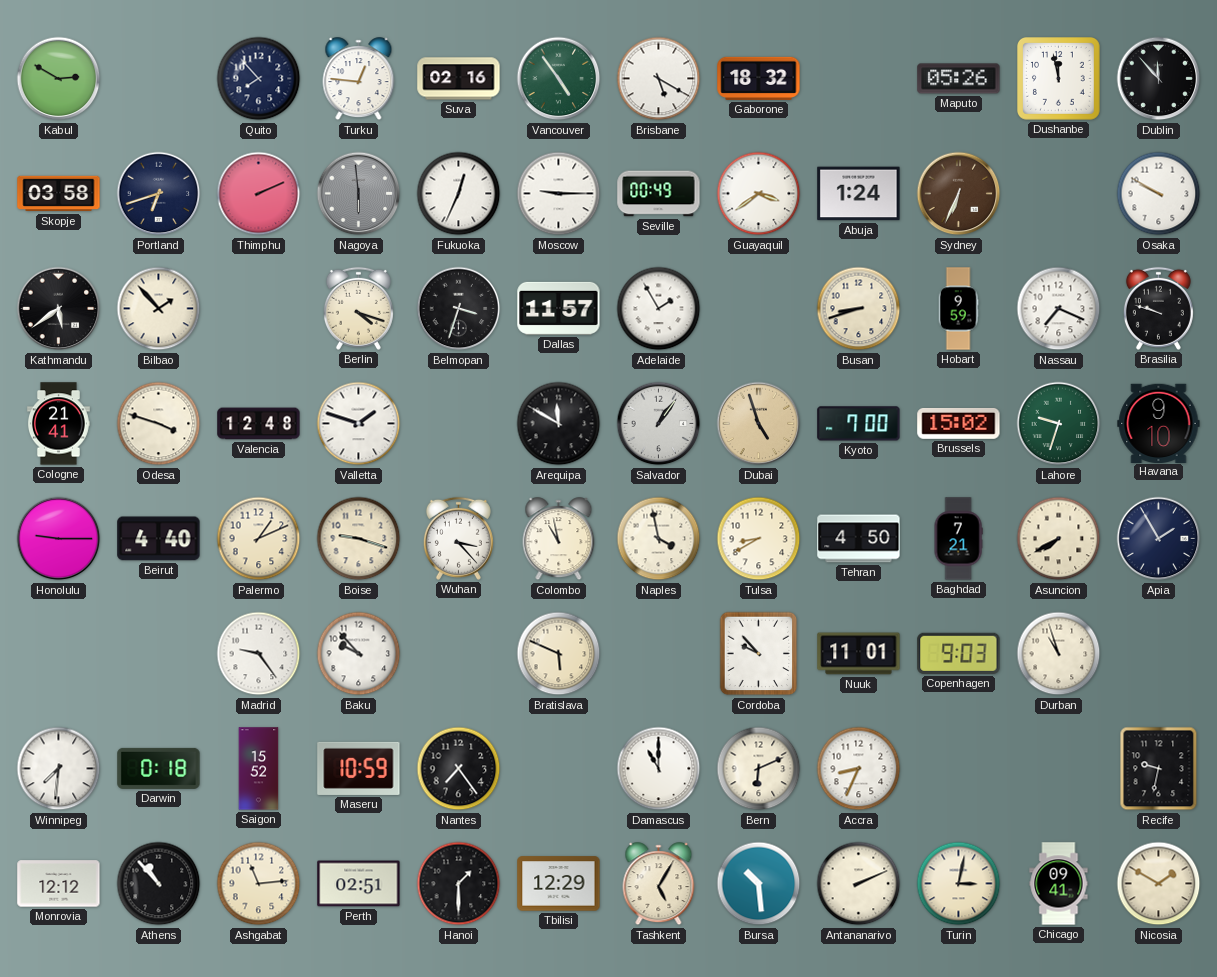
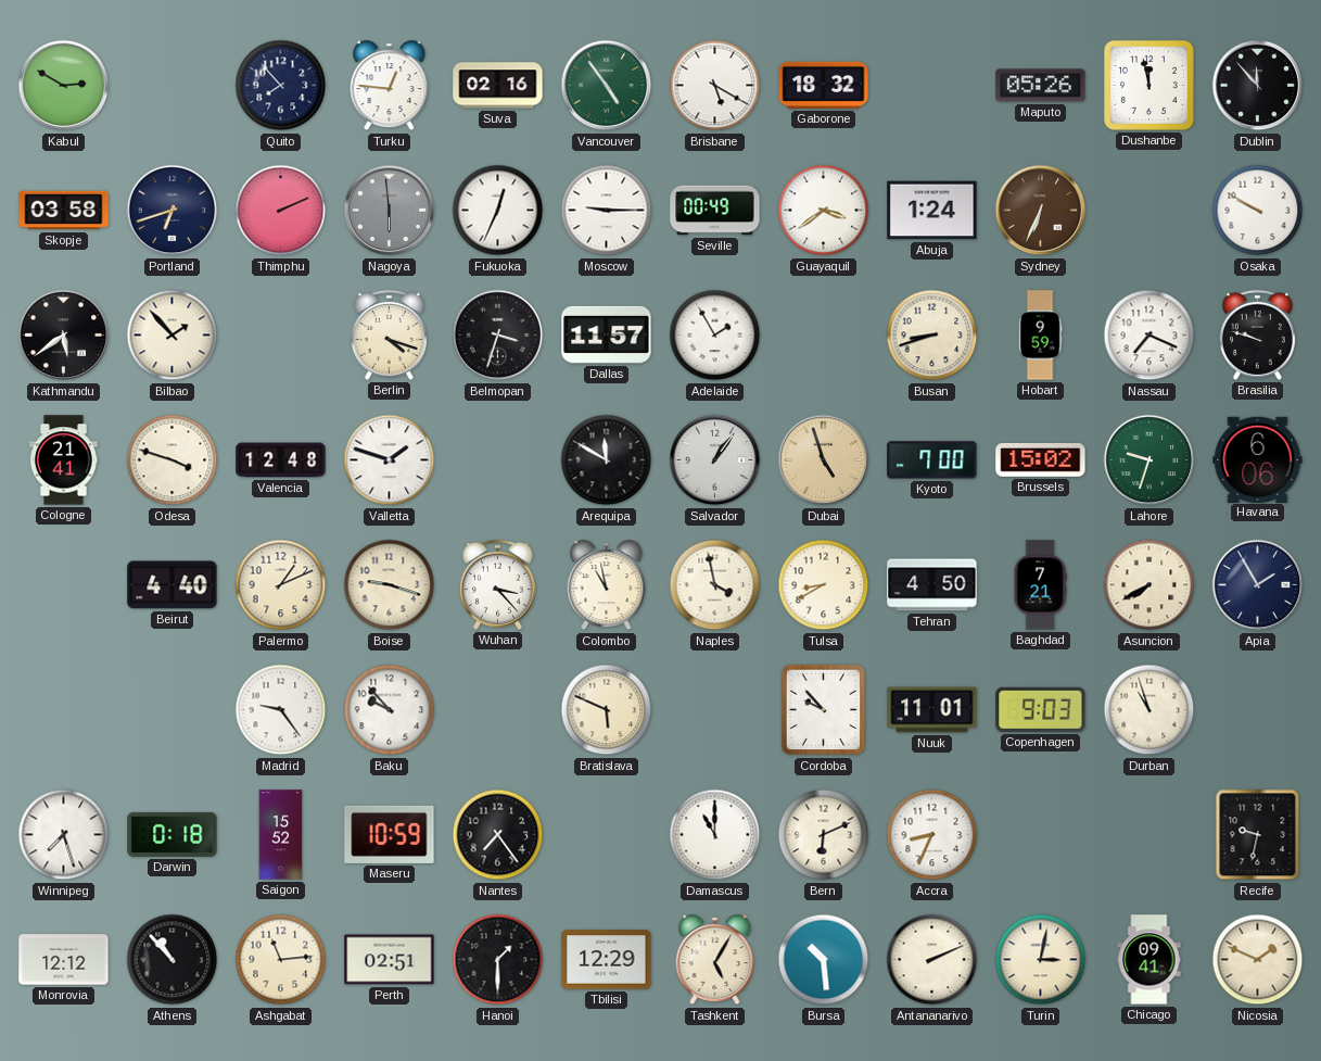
Havana: 9:10 -> 6:06
Honolulu: 9:15 -> none
Winnipeg: 7:31 -> 7:27
Nicosia: 1:50 -> 1:49
